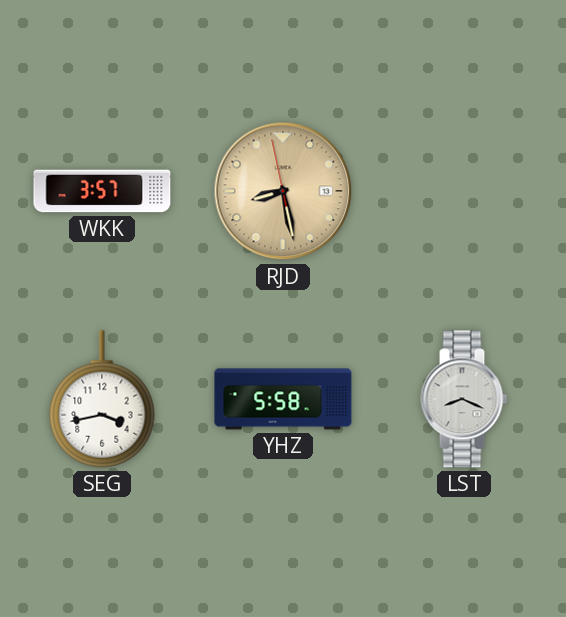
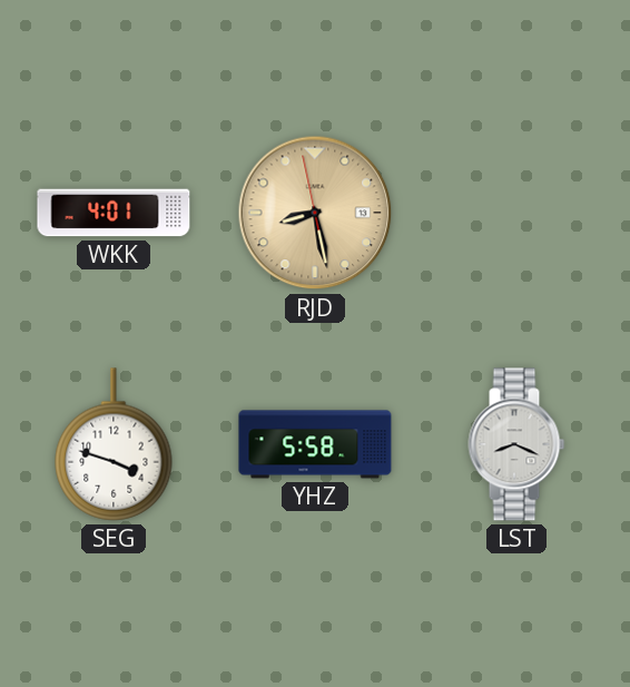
WKK: 3:57 -> 4:01
SEG: 3:43 -> 3:48
